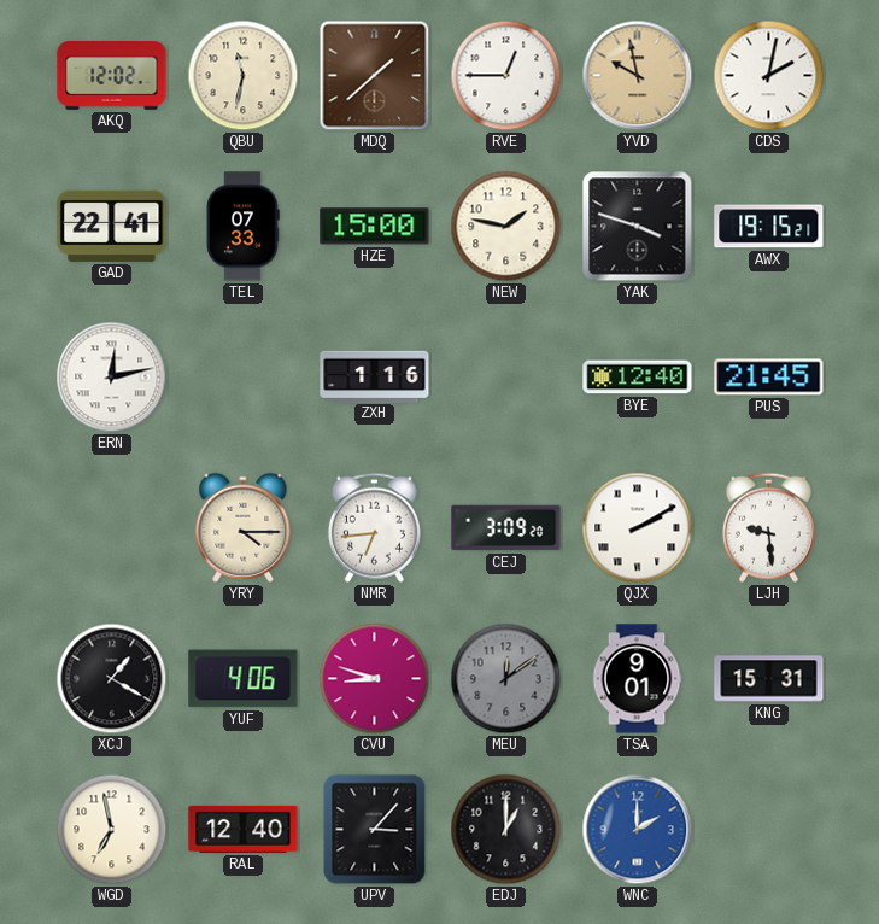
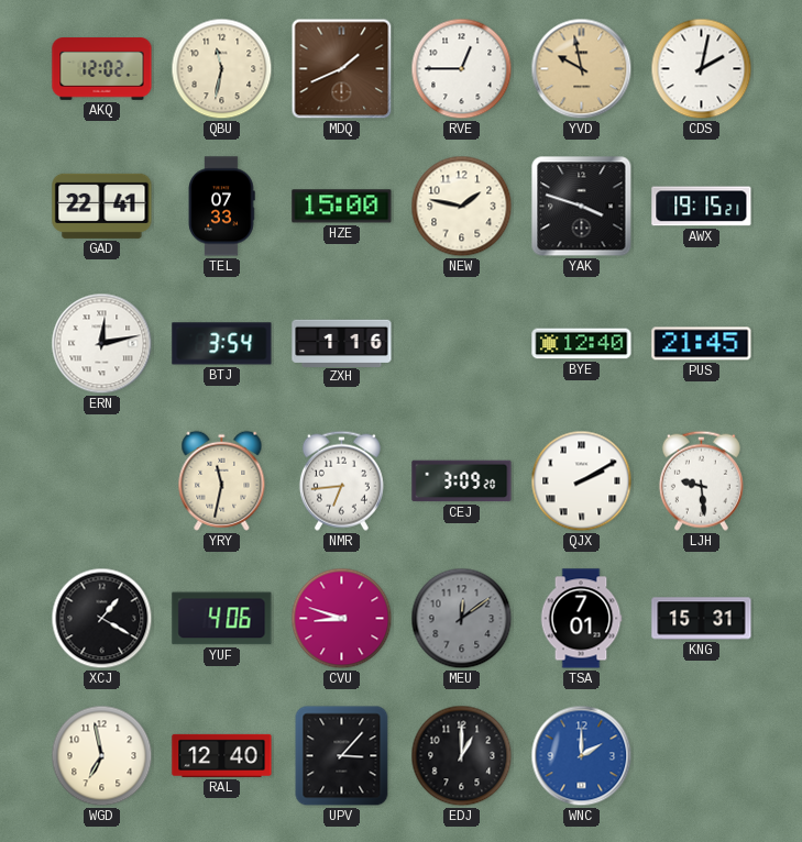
MDQ: 1:38 -> 1:41
BTJ: none -> 3:54
YRY: 4:15 -> 11:32
TSA: 9:01 -> 7:01
